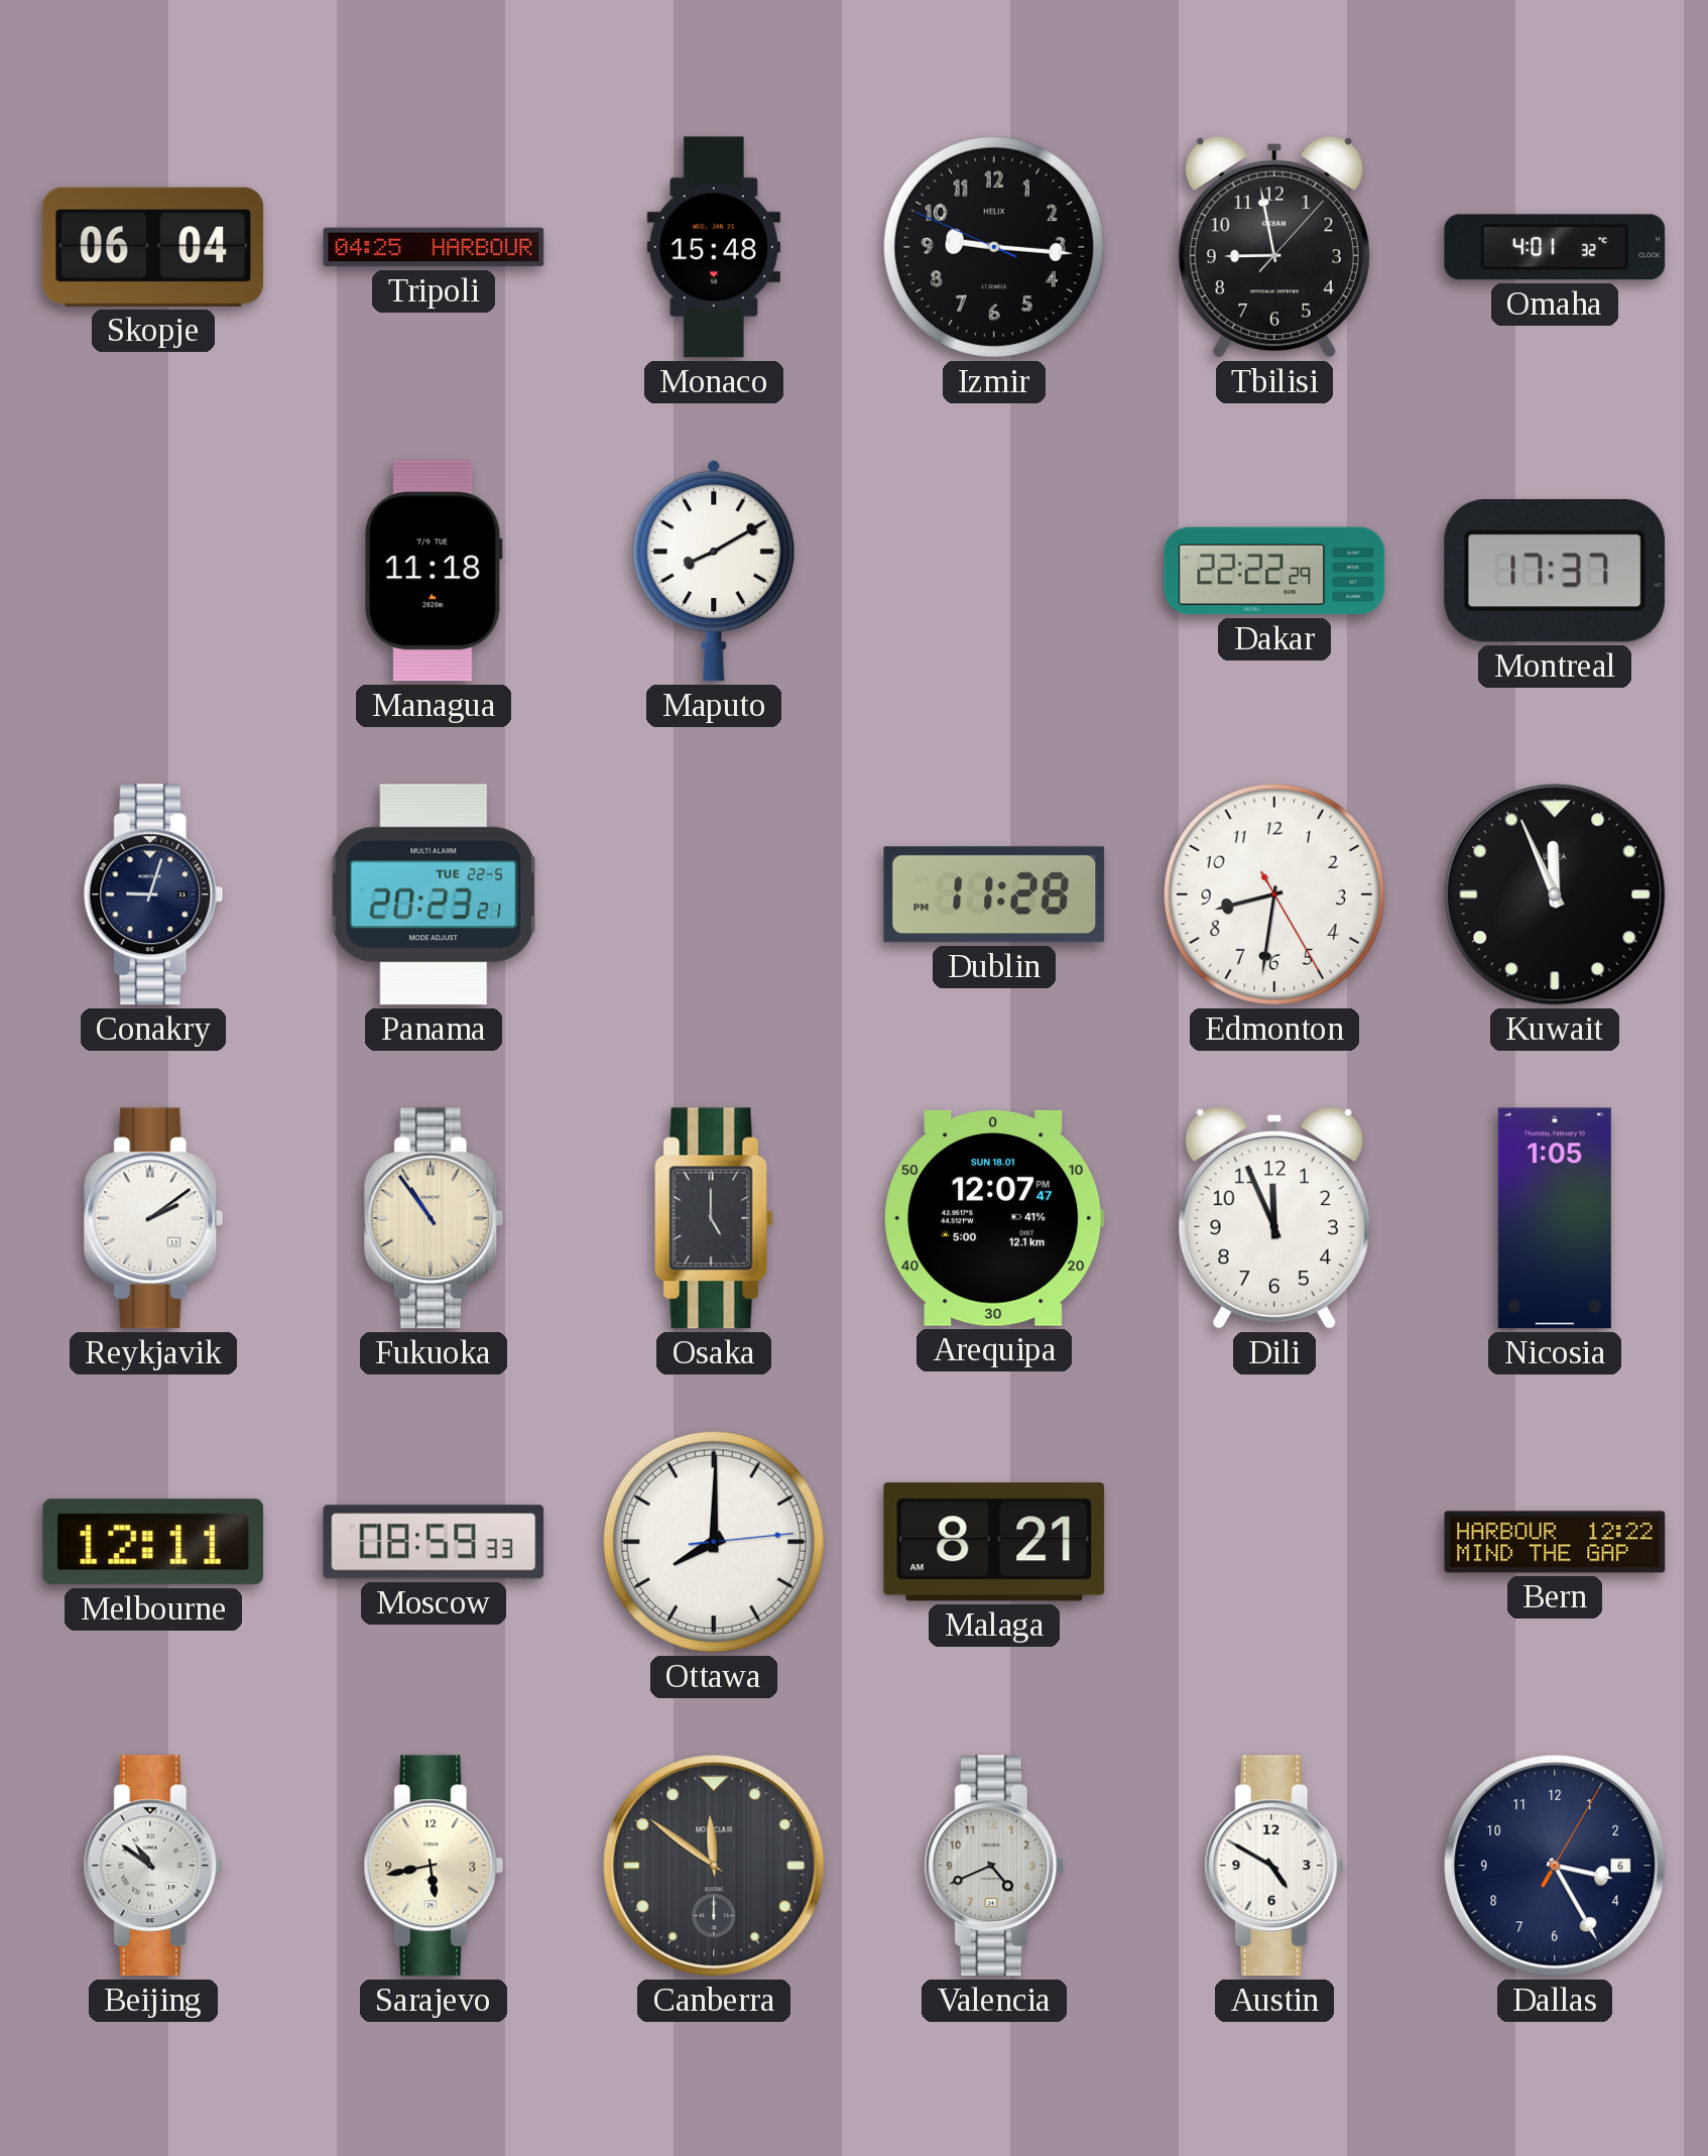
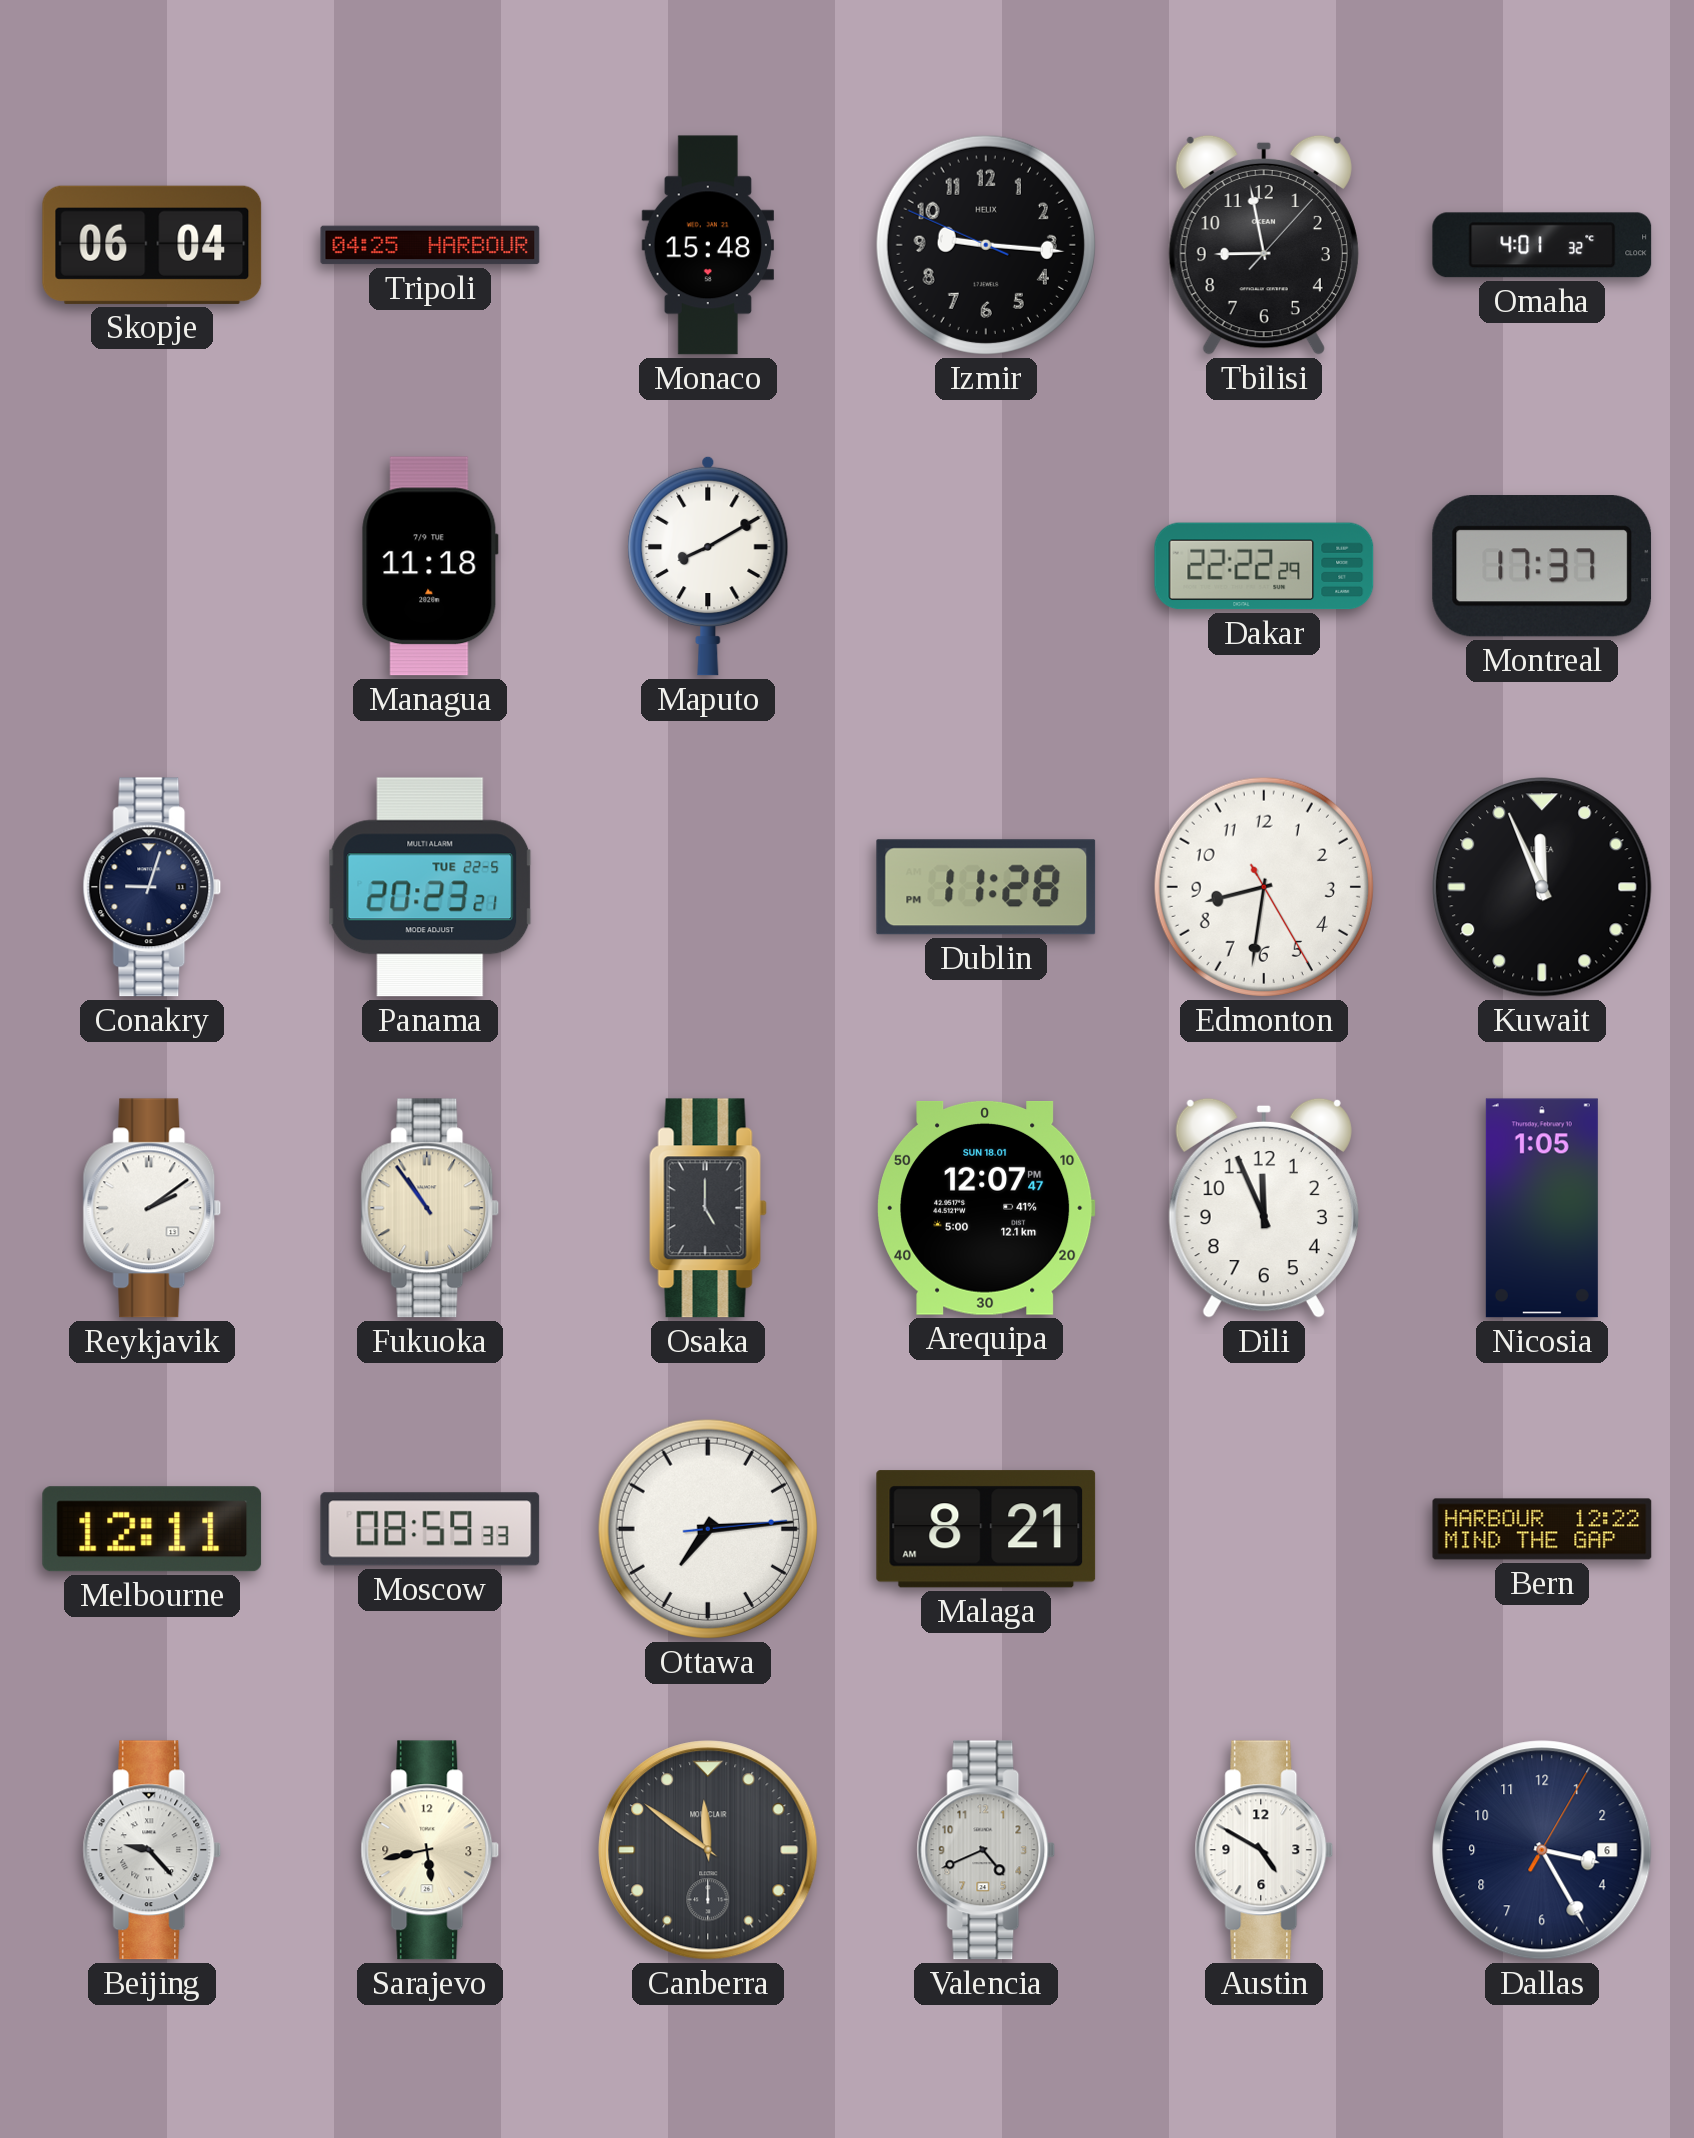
Ottawa: 8:00 -> 7:14
Beijing: 10:51 -> 9:23
